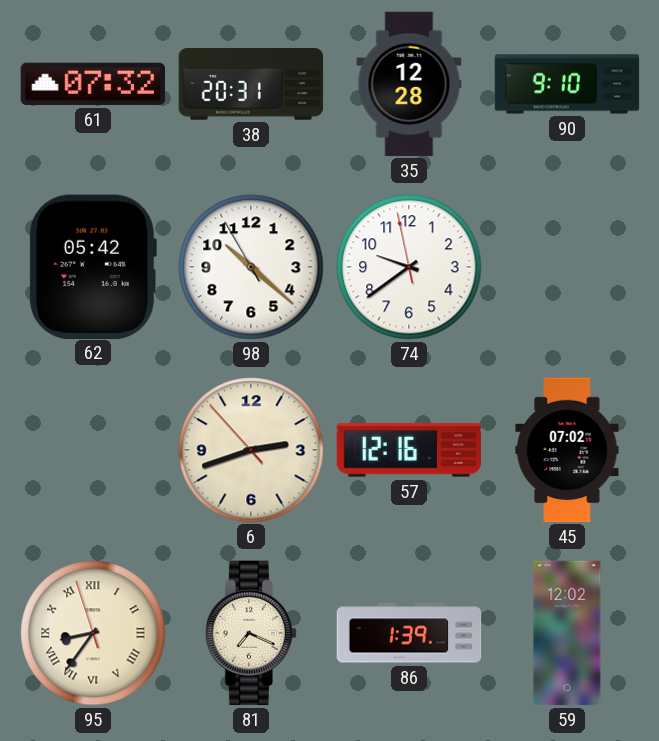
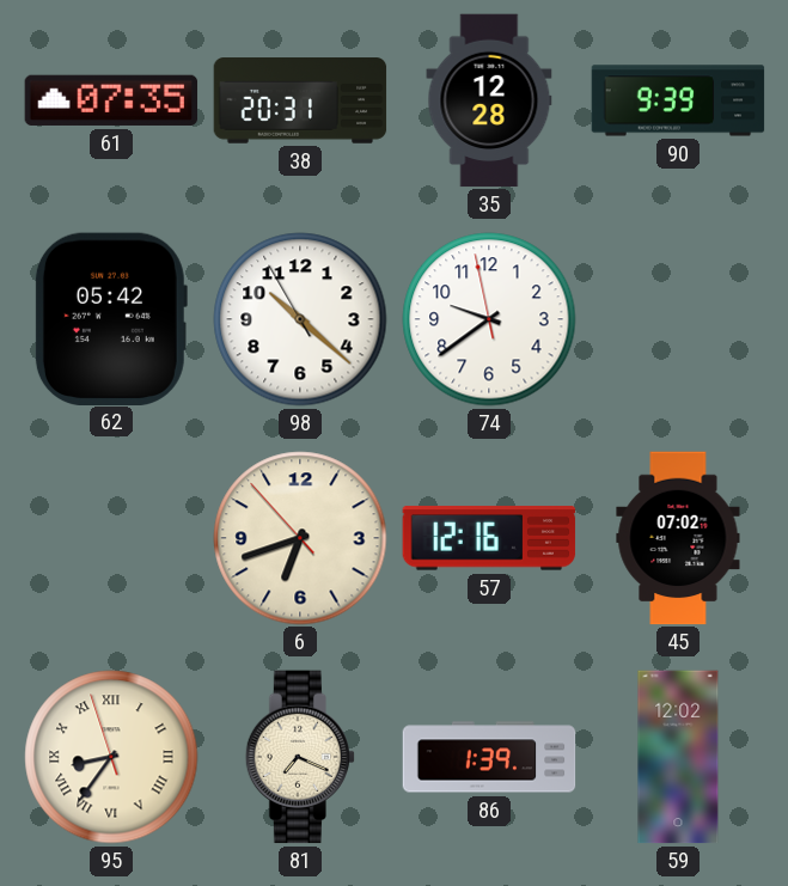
61: 07:32 -> 07:35
90: 9:10 -> 9:39
6: 2:41 -> 6:41
